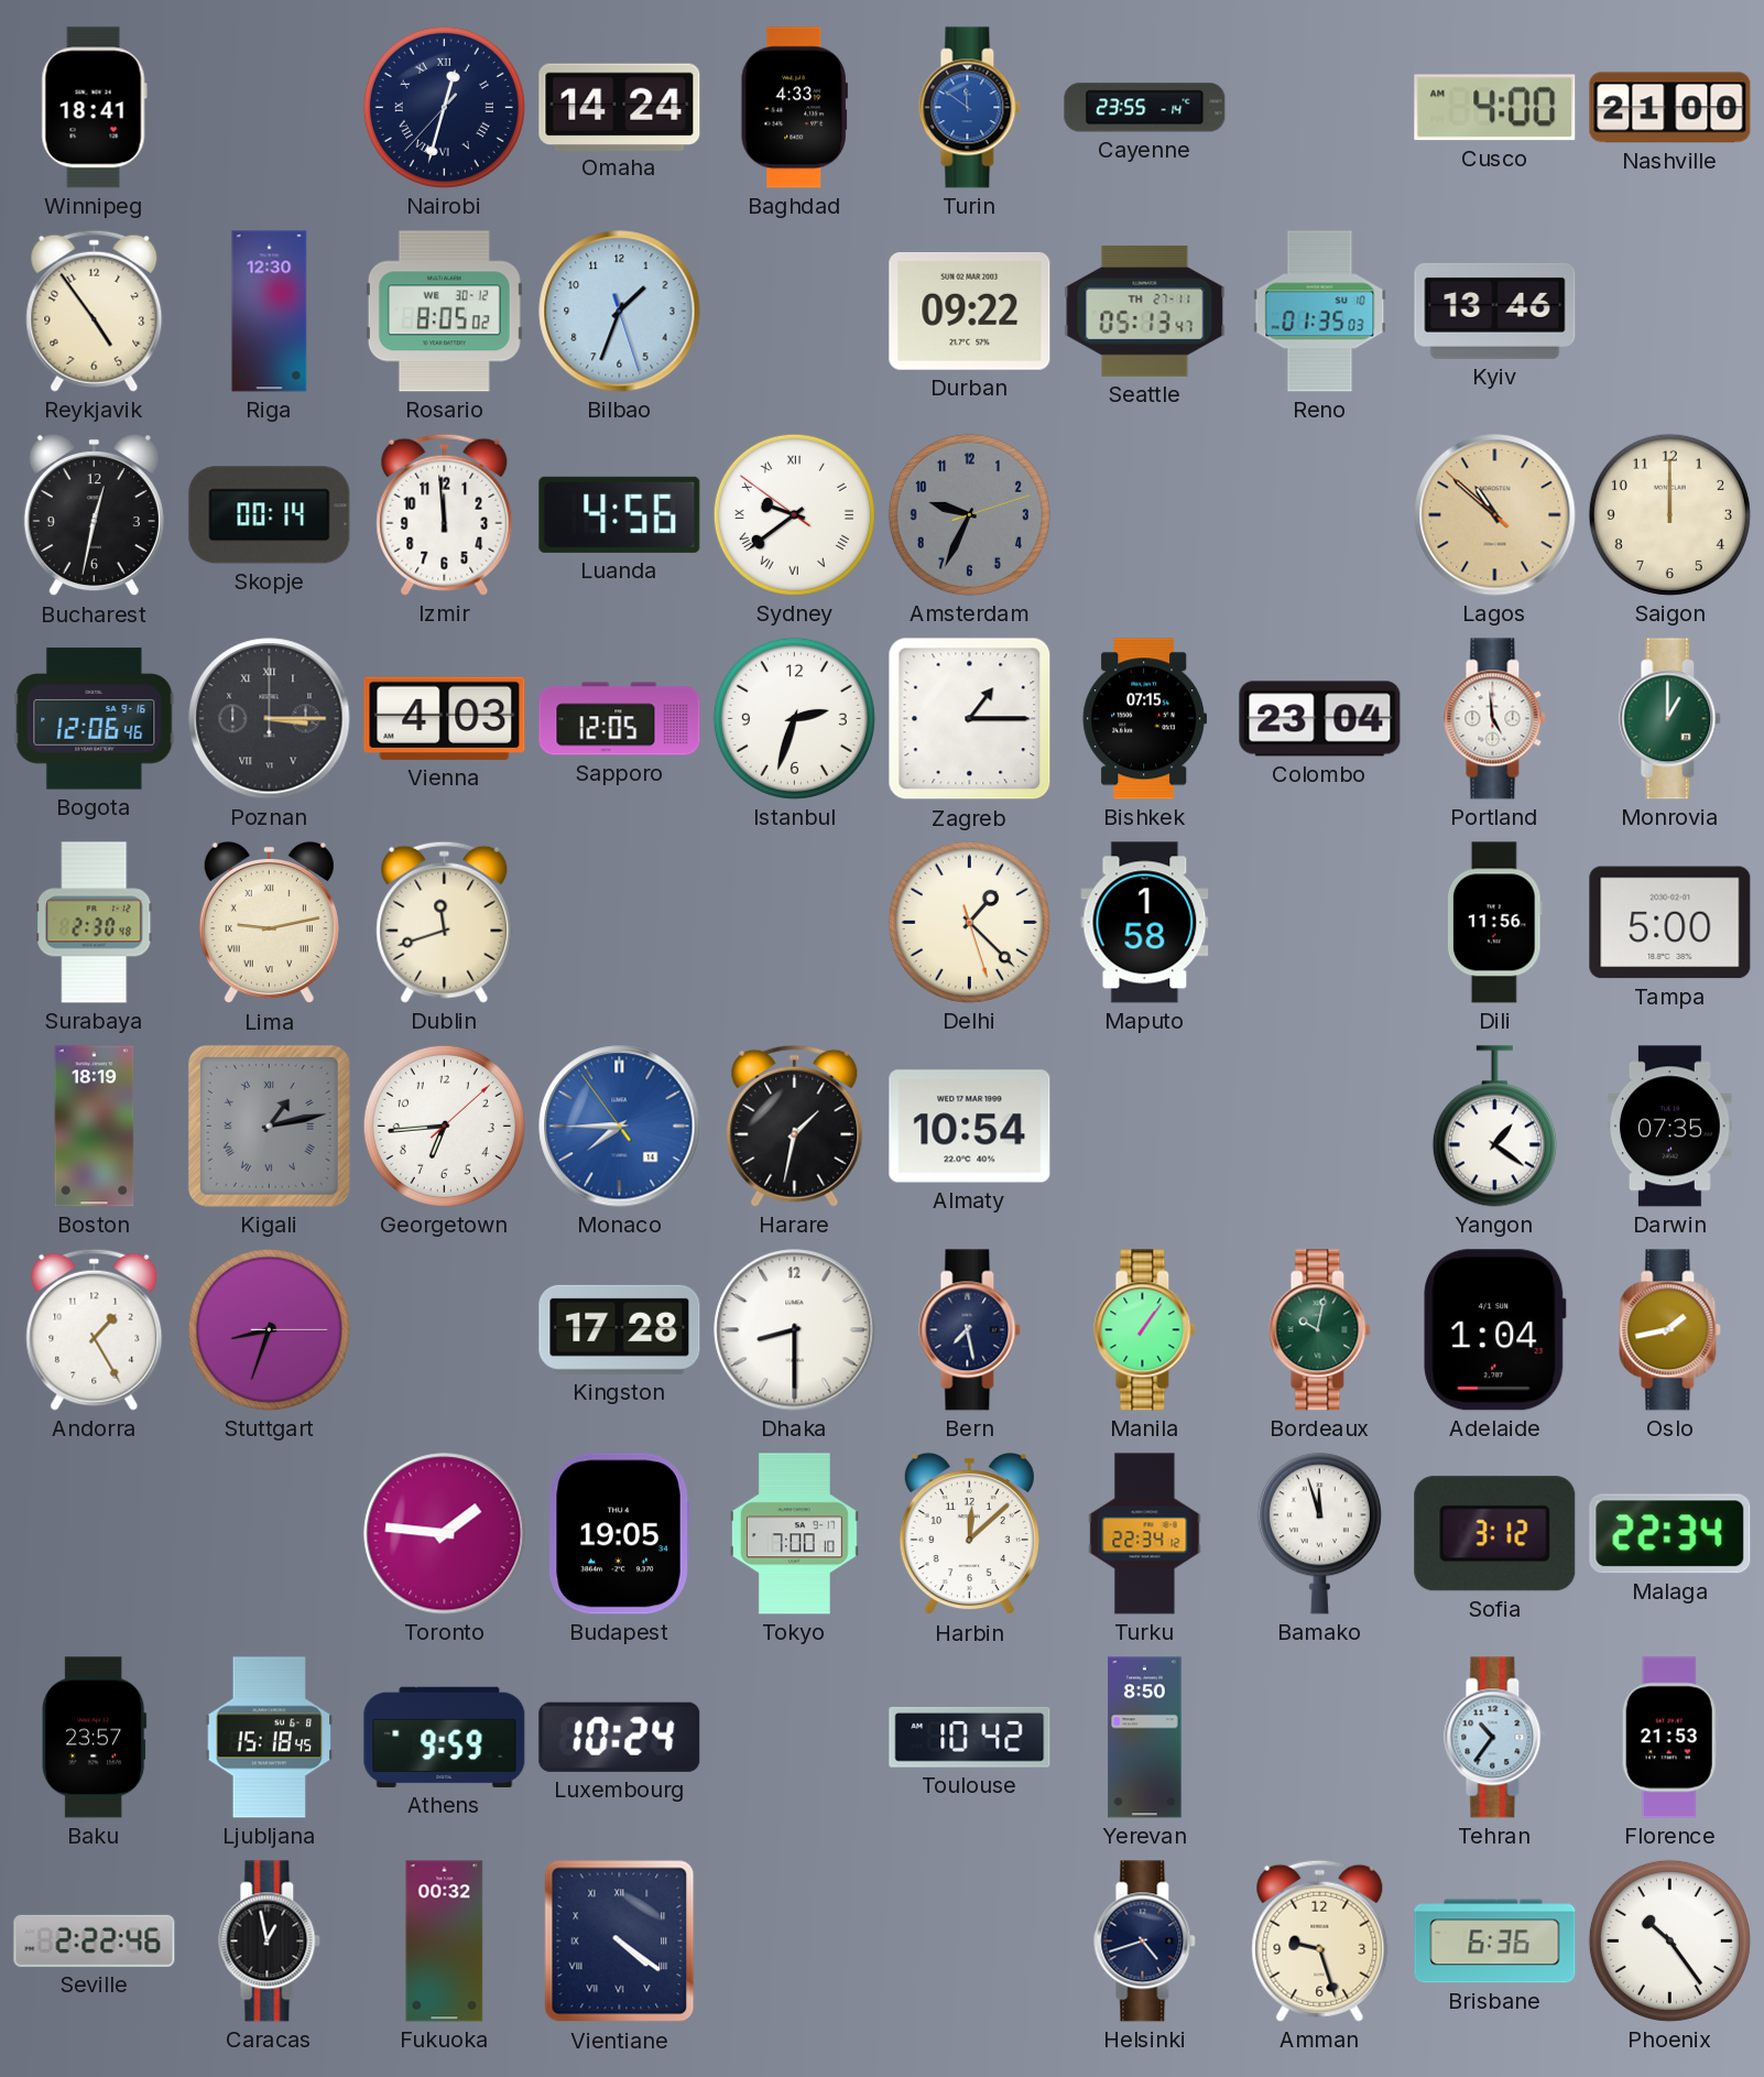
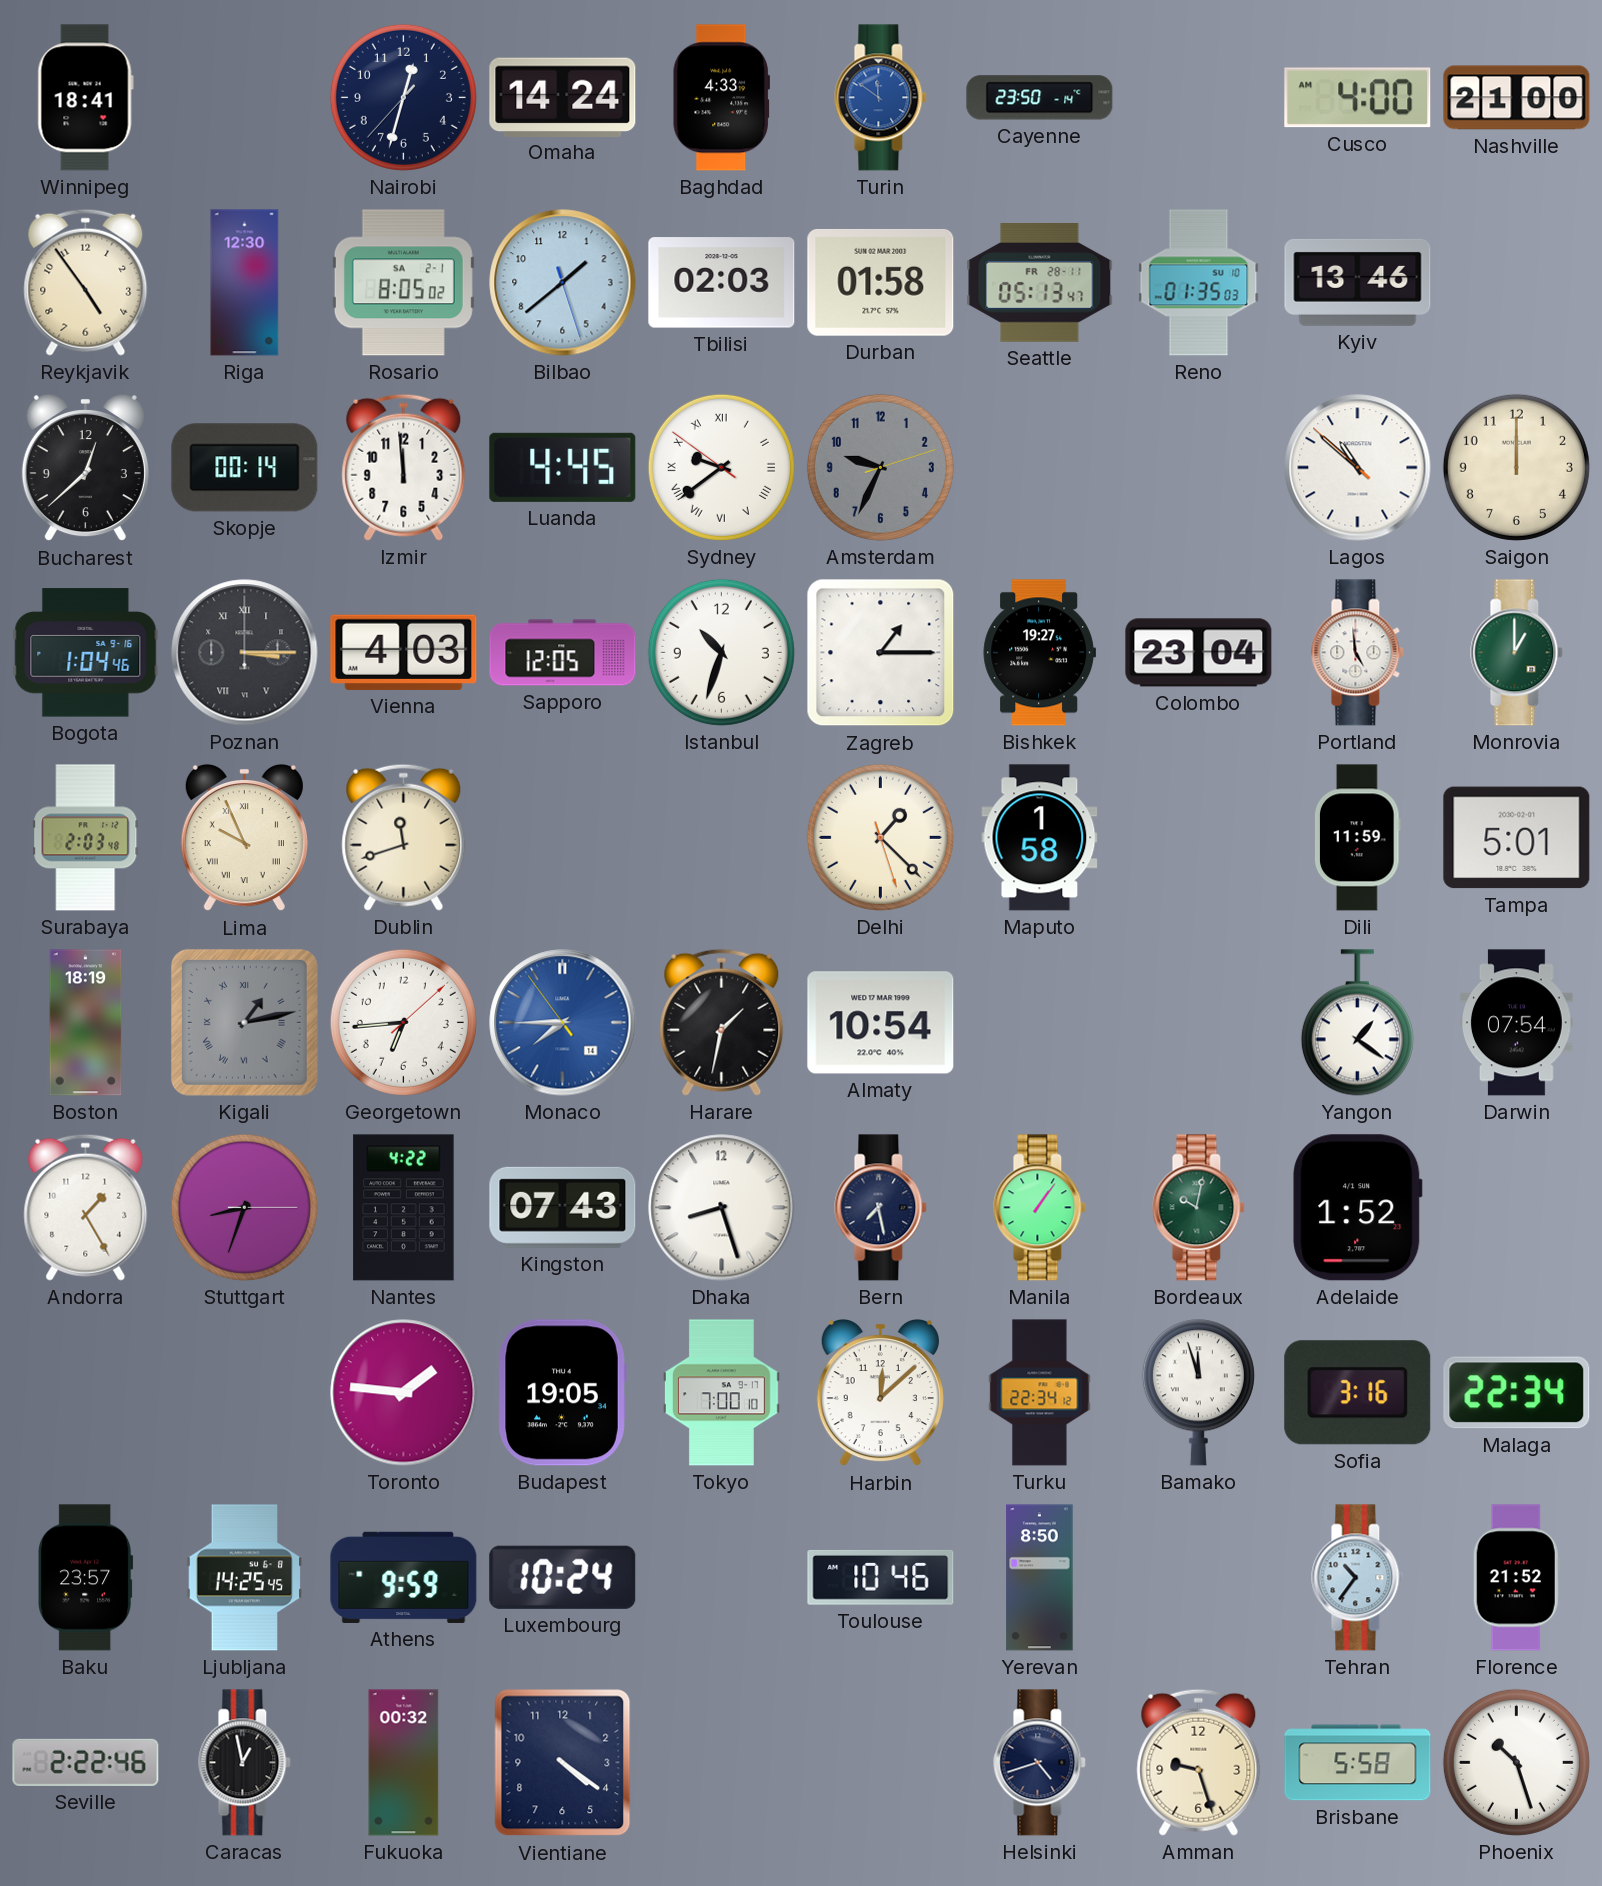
Nairobi numerals: Roman -> Arabic
Cayenne: 23:55 -> 23:50
Rosario date: WE 30-12 -> SA 2-1
Bilbao: 1:33 -> 1:38
Tbilisi: none -> 02:03
Durban: 09:22 -> 01:58
Seattle date: TH 27-11 -> FR 28-11
Bucharest: 12:32 -> 12:38
Luanda: 4:56 -> 4:45
Lagos dial: champagne -> white
Bogota: 12:06 -> 1:04
Istanbul: 2:33 -> 10:33
Bishkek: 07:15 -> 19:27
Surabaya: 2:30 -> 2:03
Lima: 9:13 -> 9:56
Dili: 11:56 -> 11:59
Tampa: 5:00 -> 5:01
Darwin: 07:35 -> 07:54
Nantes: none -> 4:22
Kingston: 17:28 -> 07:43
Dhaka: 8:30 -> 8:27
Adelaide: 1:04 -> 1:52
Oslo: 1:43 -> none
Sofia: 3:12 -> 3:16
Ljubljana: 15:18 -> 14:25
Toulouse: 10:42 -> 10:46
Florence: 21:53 -> 21:52
Vientiane numerals: Roman -> Arabic
Brisbane: 6:36 -> 5:58
Phoenix: 10:24 -> 10:27
